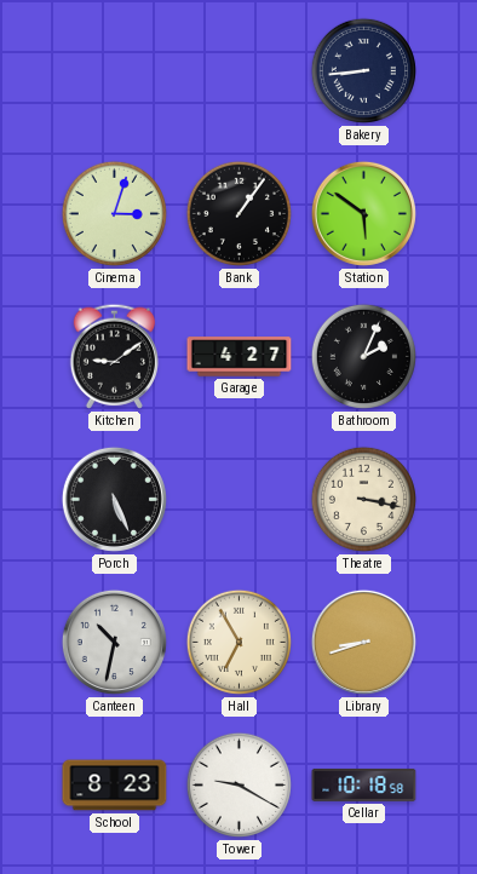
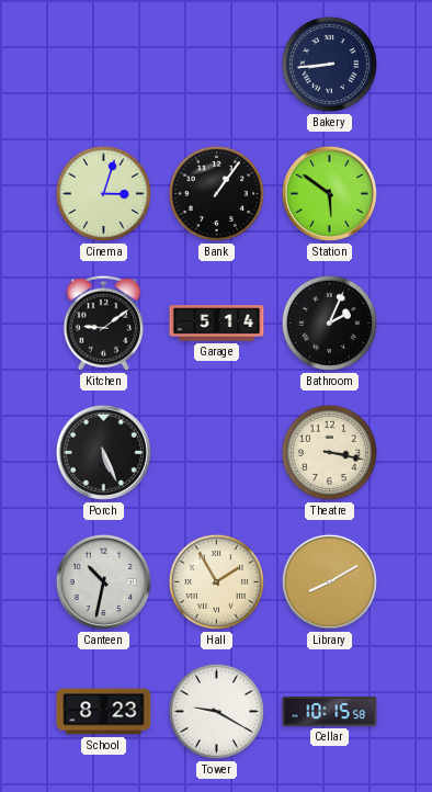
Garage: 4:27 -> 5:14
Hall: 6:55 -> 1:55
Library: 8:42 -> 8:10
Cellar: 10:18 -> 10:15
